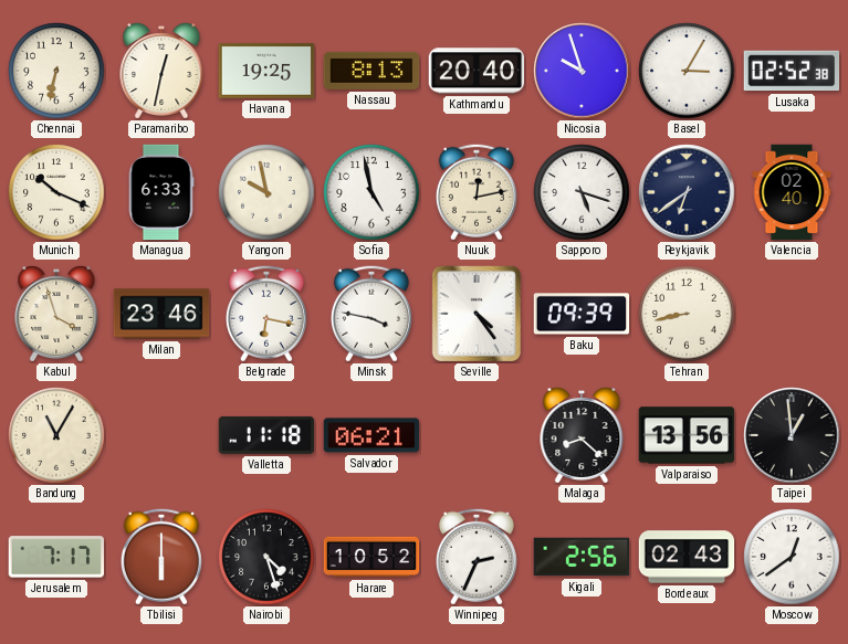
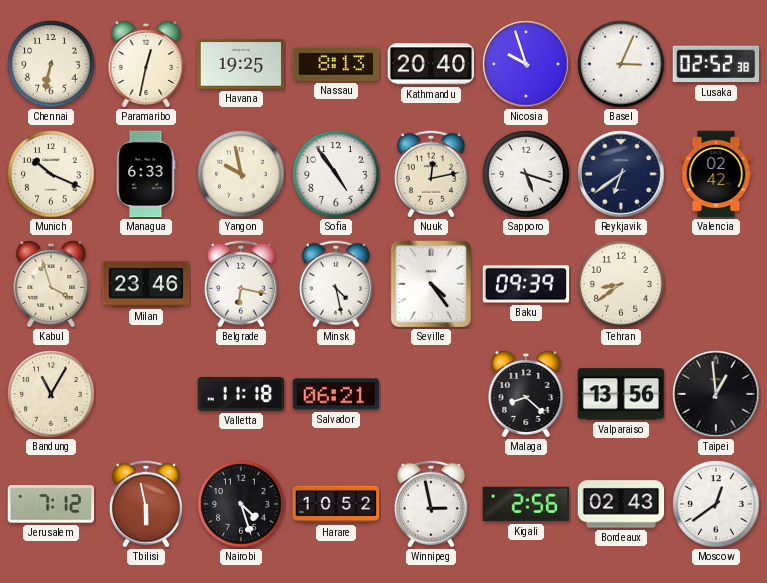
Basel: 3:05 -> 3:04
Sofia: 4:58 -> 4:54
Valencia: 02:40 -> 02:42
Minsk: 3:47 -> 4:28
Tehran: 8:43 -> 8:39
Jerusalem: 7:17 -> 7:12
Tbilisi: 6:00 -> 5:58
Winnipeg: 2:34 -> 2:58
